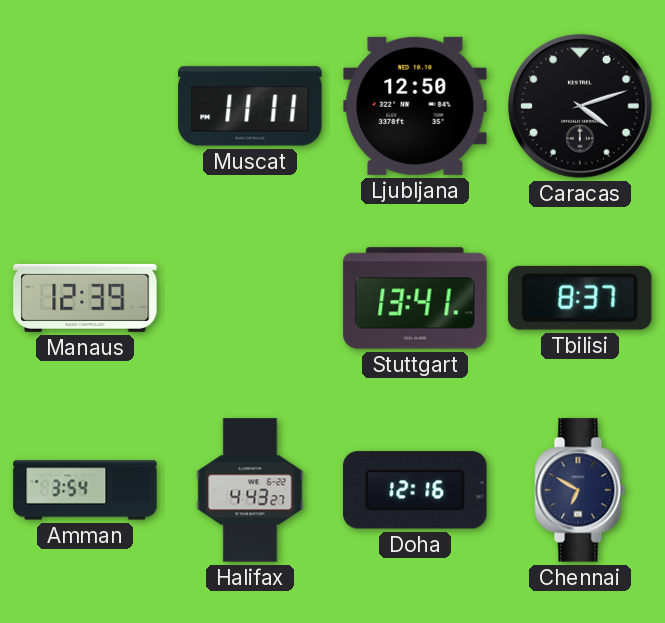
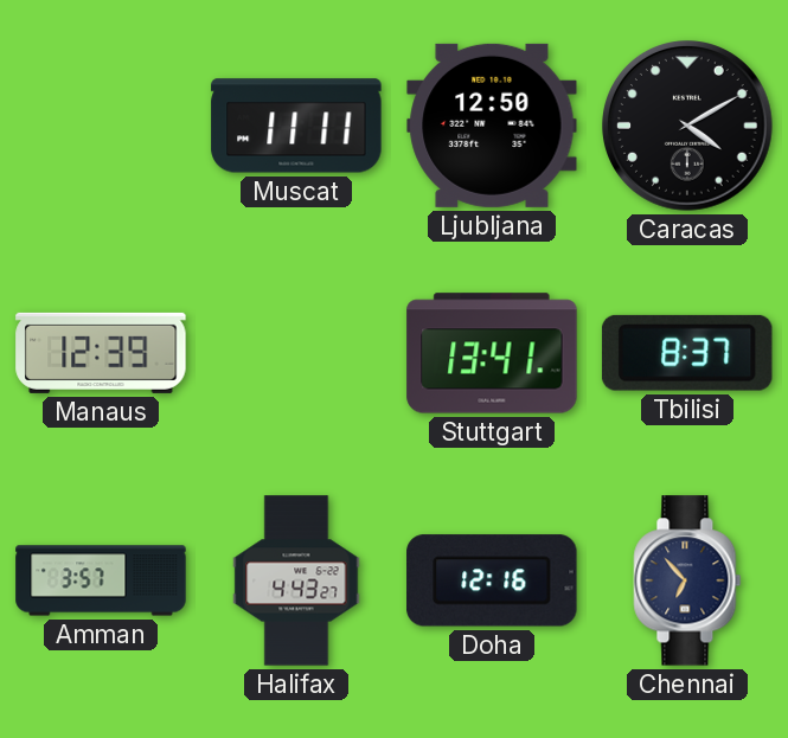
Caracas: 4:12 -> 4:10
Amman: 3:54 -> 3:57
Chennai: 6:50 -> 6:53
